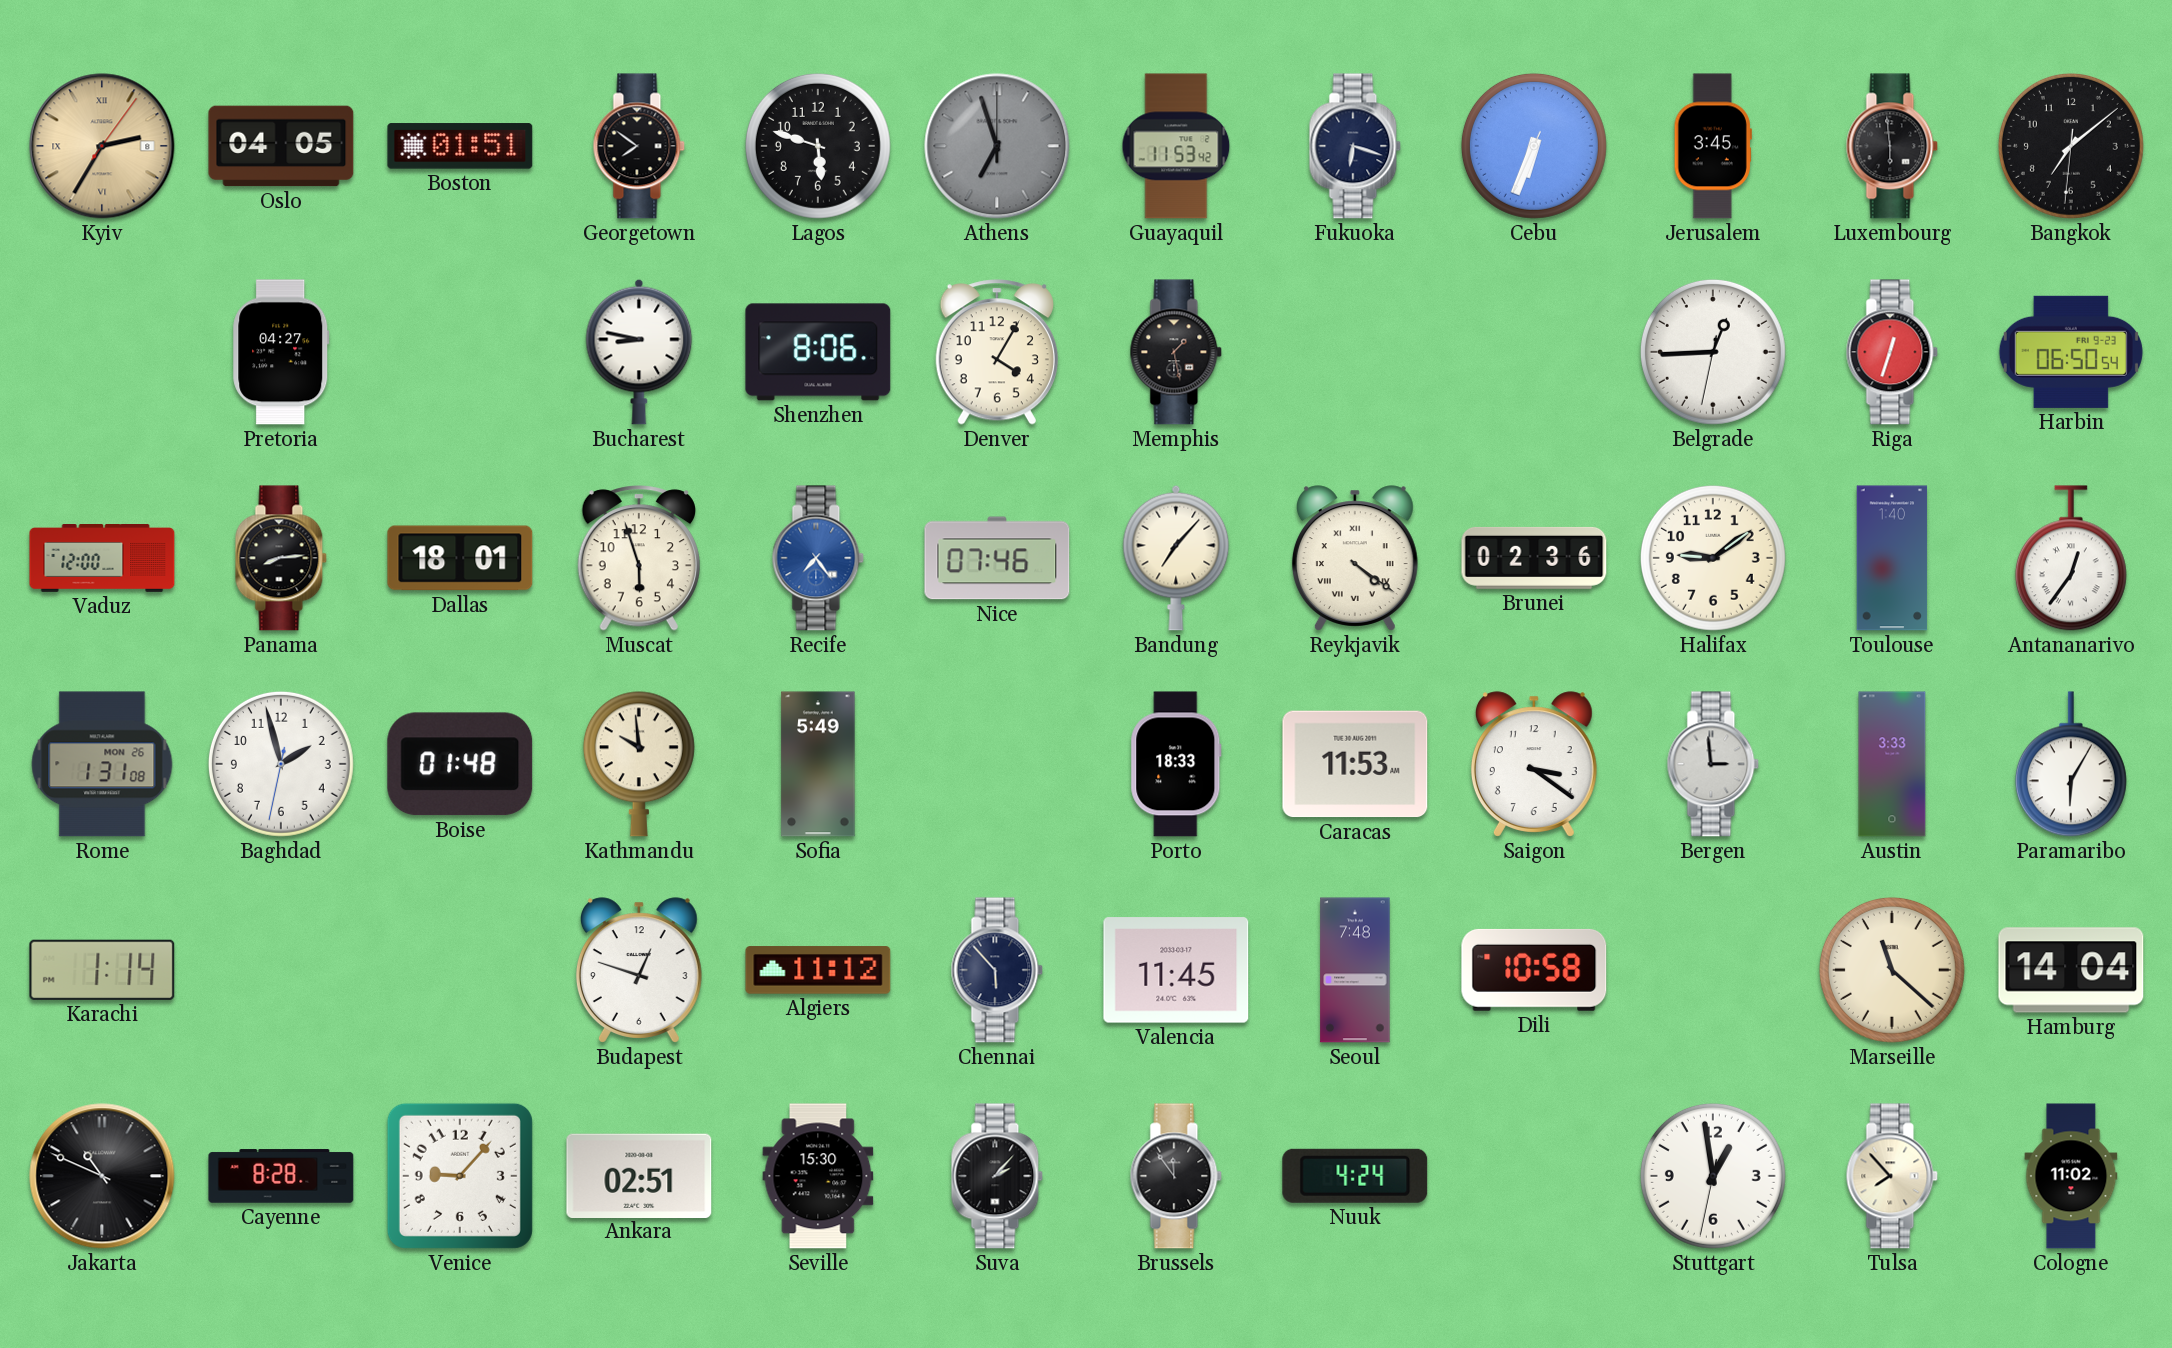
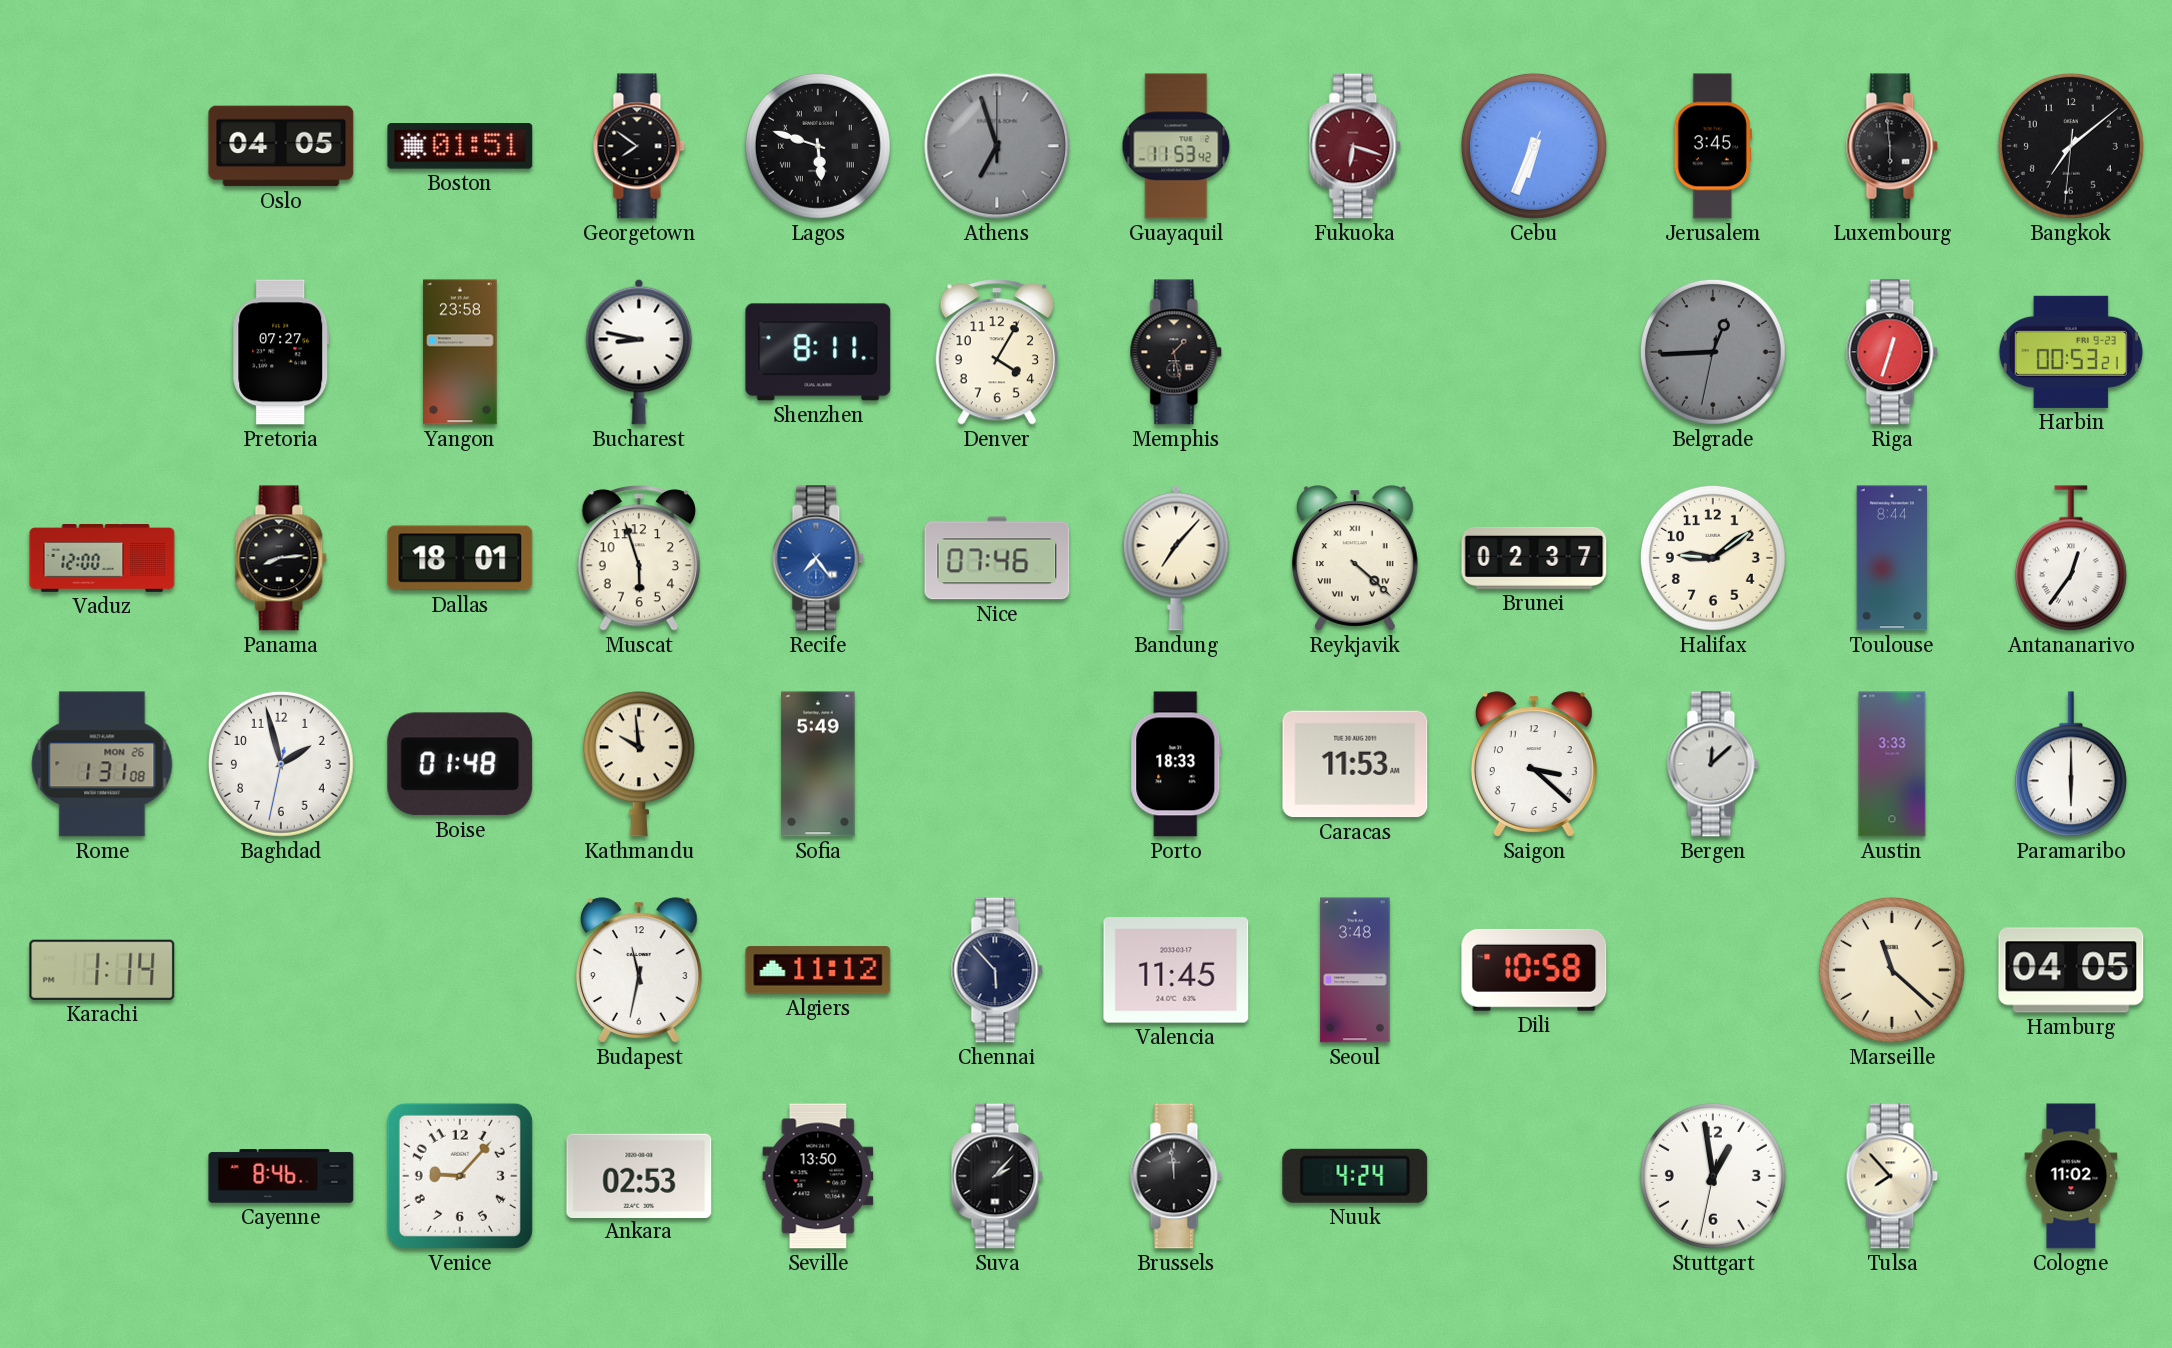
Kyiv: 2:35 -> none
Lagos numerals: Arabic -> Roman
Fukuoka dial: navy -> burgundy
Pretoria: 04:27 -> 07:27
Yangon: none -> 23:58
Shenzhen: 8:06 -> 8:11
Belgrade dial: white -> grey
Harbin: 06:50 -> 00:53
Reykjavik: 4:21 -> 4:22
Brunei: 02:36 -> 02:37
Toulouse: 1:40 -> 8:44
Saigon: 3:21 -> 3:22
Bergen: 2:59 -> 12:08
Paramaribo: 6:05 -> 6:00
Budapest: 12:48 -> 11:32
Seoul: 7:48 -> 3:48
Hamburg: 14:04 -> 04:05
Jakarta: 10:49 -> none
Cayenne: 8:28 -> 8:46
Ankara: 02:51 -> 02:53
Seville: 15:30 -> 13:50
Brussels: 11:54 -> 11:59
